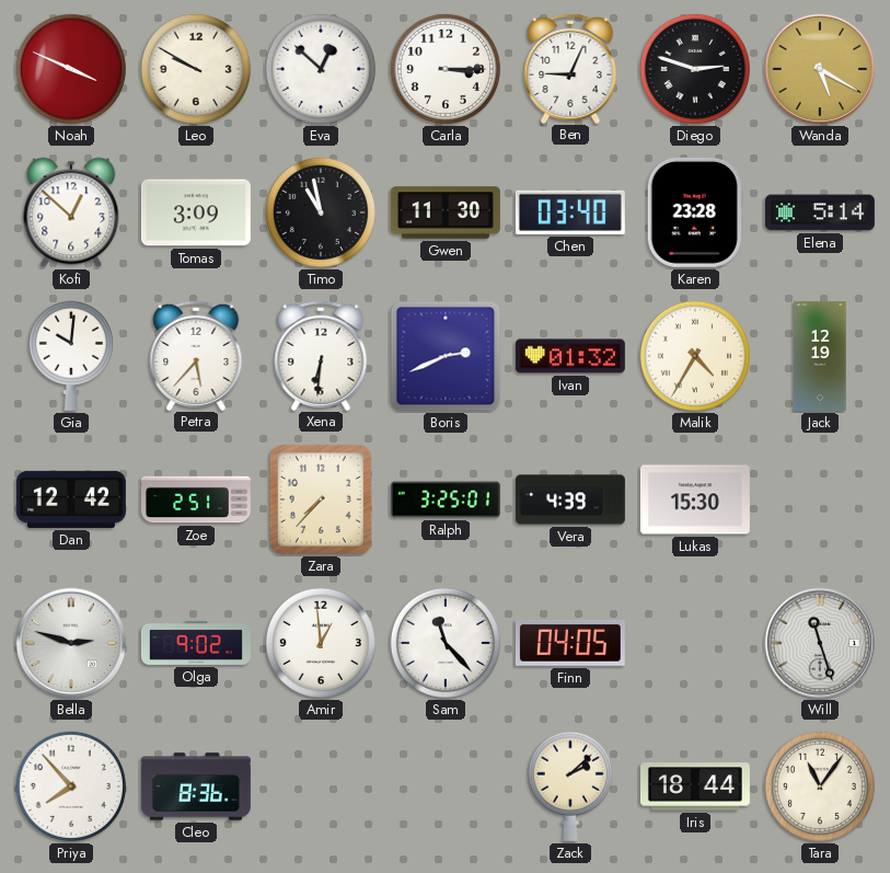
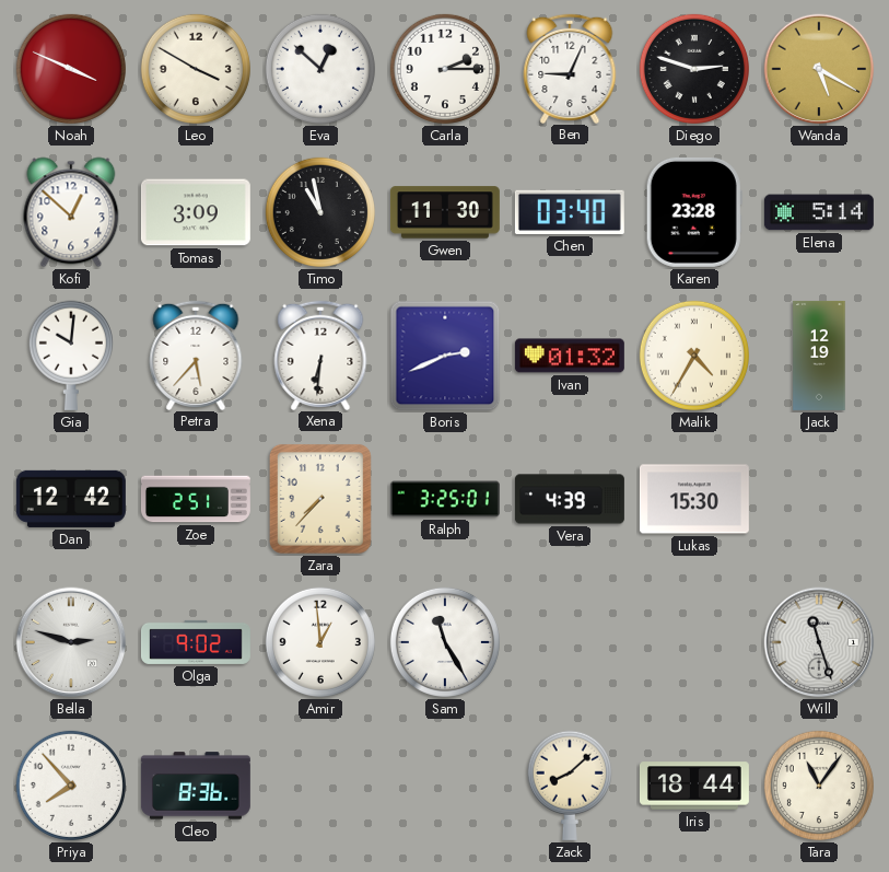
Leo: 9:50 -> 3:50
Carla: 3:15 -> 2:15
Sam: 11:23 -> 11:25
Finn: 04:05 -> none
Zack: 2:08 -> 8:08
